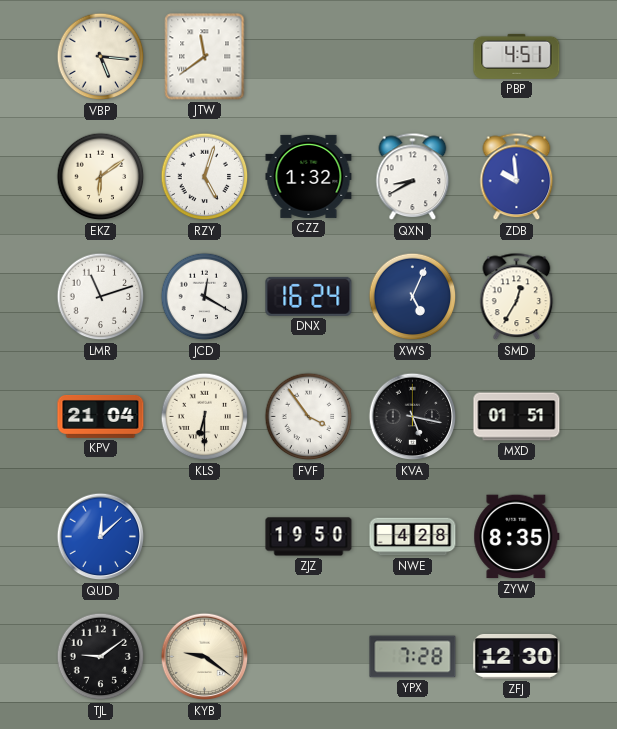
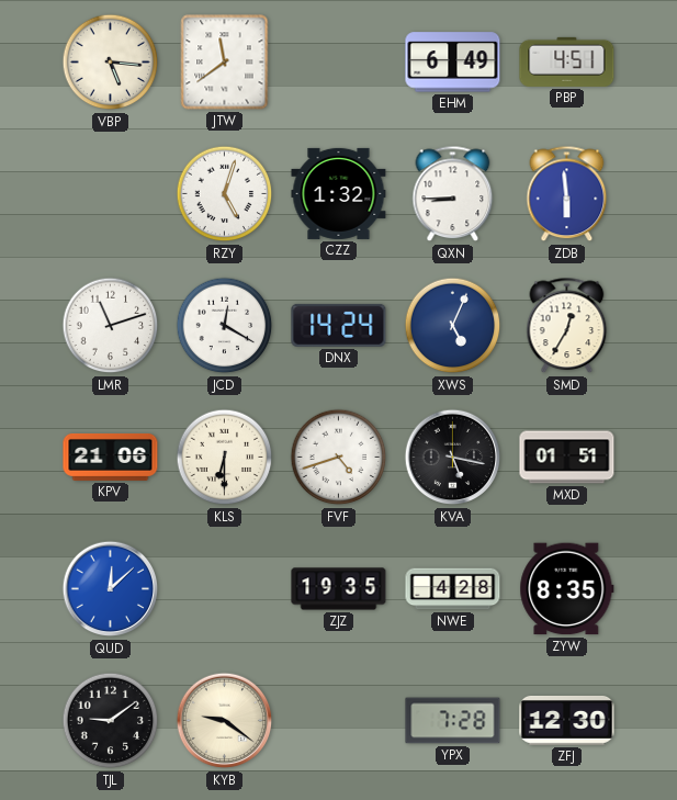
EHM: none -> 6:49
EKZ: 6:09 -> none
QXN: 8:40 -> 8:45
ZDB: 9:59 -> 5:59
DNX: 16:24 -> 14:24
KPV: 21:04 -> 21:06
FVF: 3:54 -> 4:42
ZJZ: 19:50 -> 19:35
